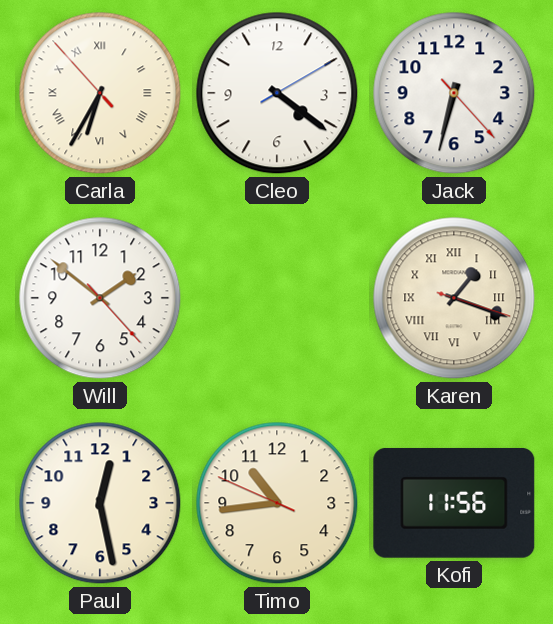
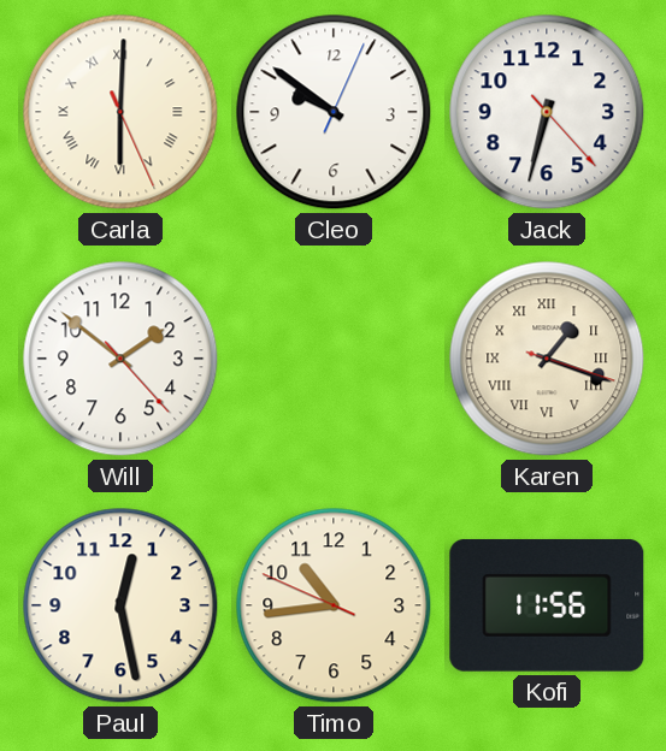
Carla: 6:34 -> 6:00
Cleo: 4:21 -> 9:51
